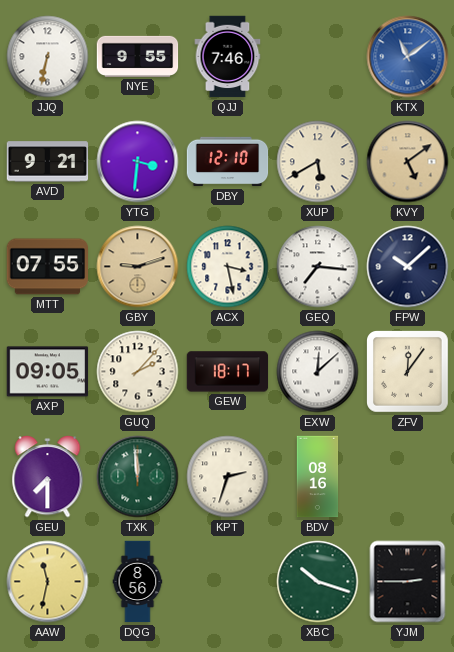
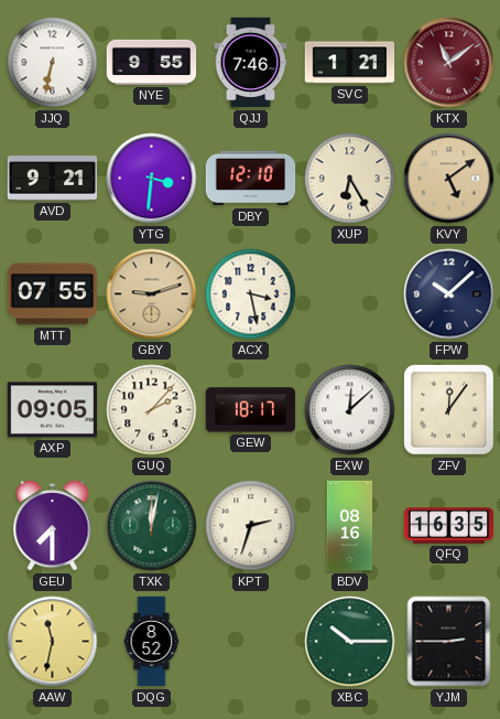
SVC: none -> 1:21
KTX dial: blue -> burgundy
XUP: 5:40 -> 6:25
GEQ: 7:16 -> none
TXK: 11:59 -> 12:02
QFQ: none -> 16:35
DQG: 8:56 -> 8:52
XBC: 10:18 -> 10:15
